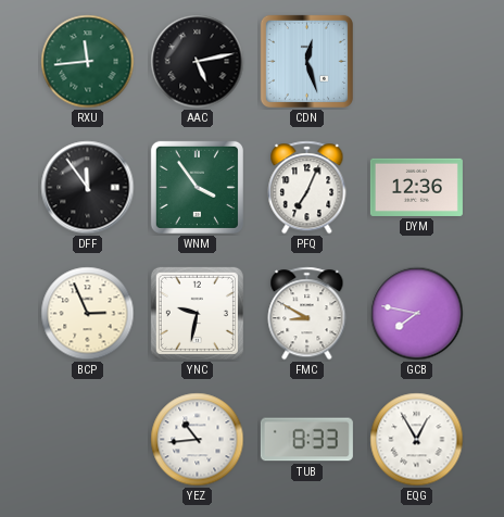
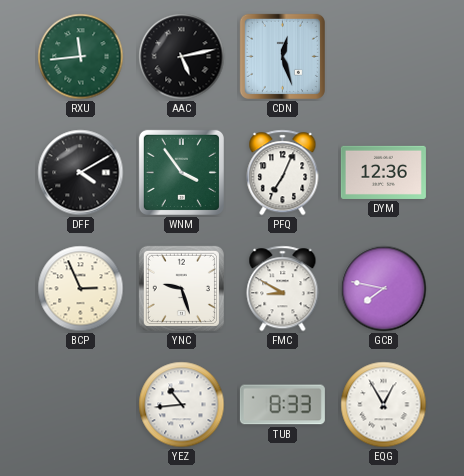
DFF: 11:54 -> 4:10
YNC: 9:32 -> 9:27
